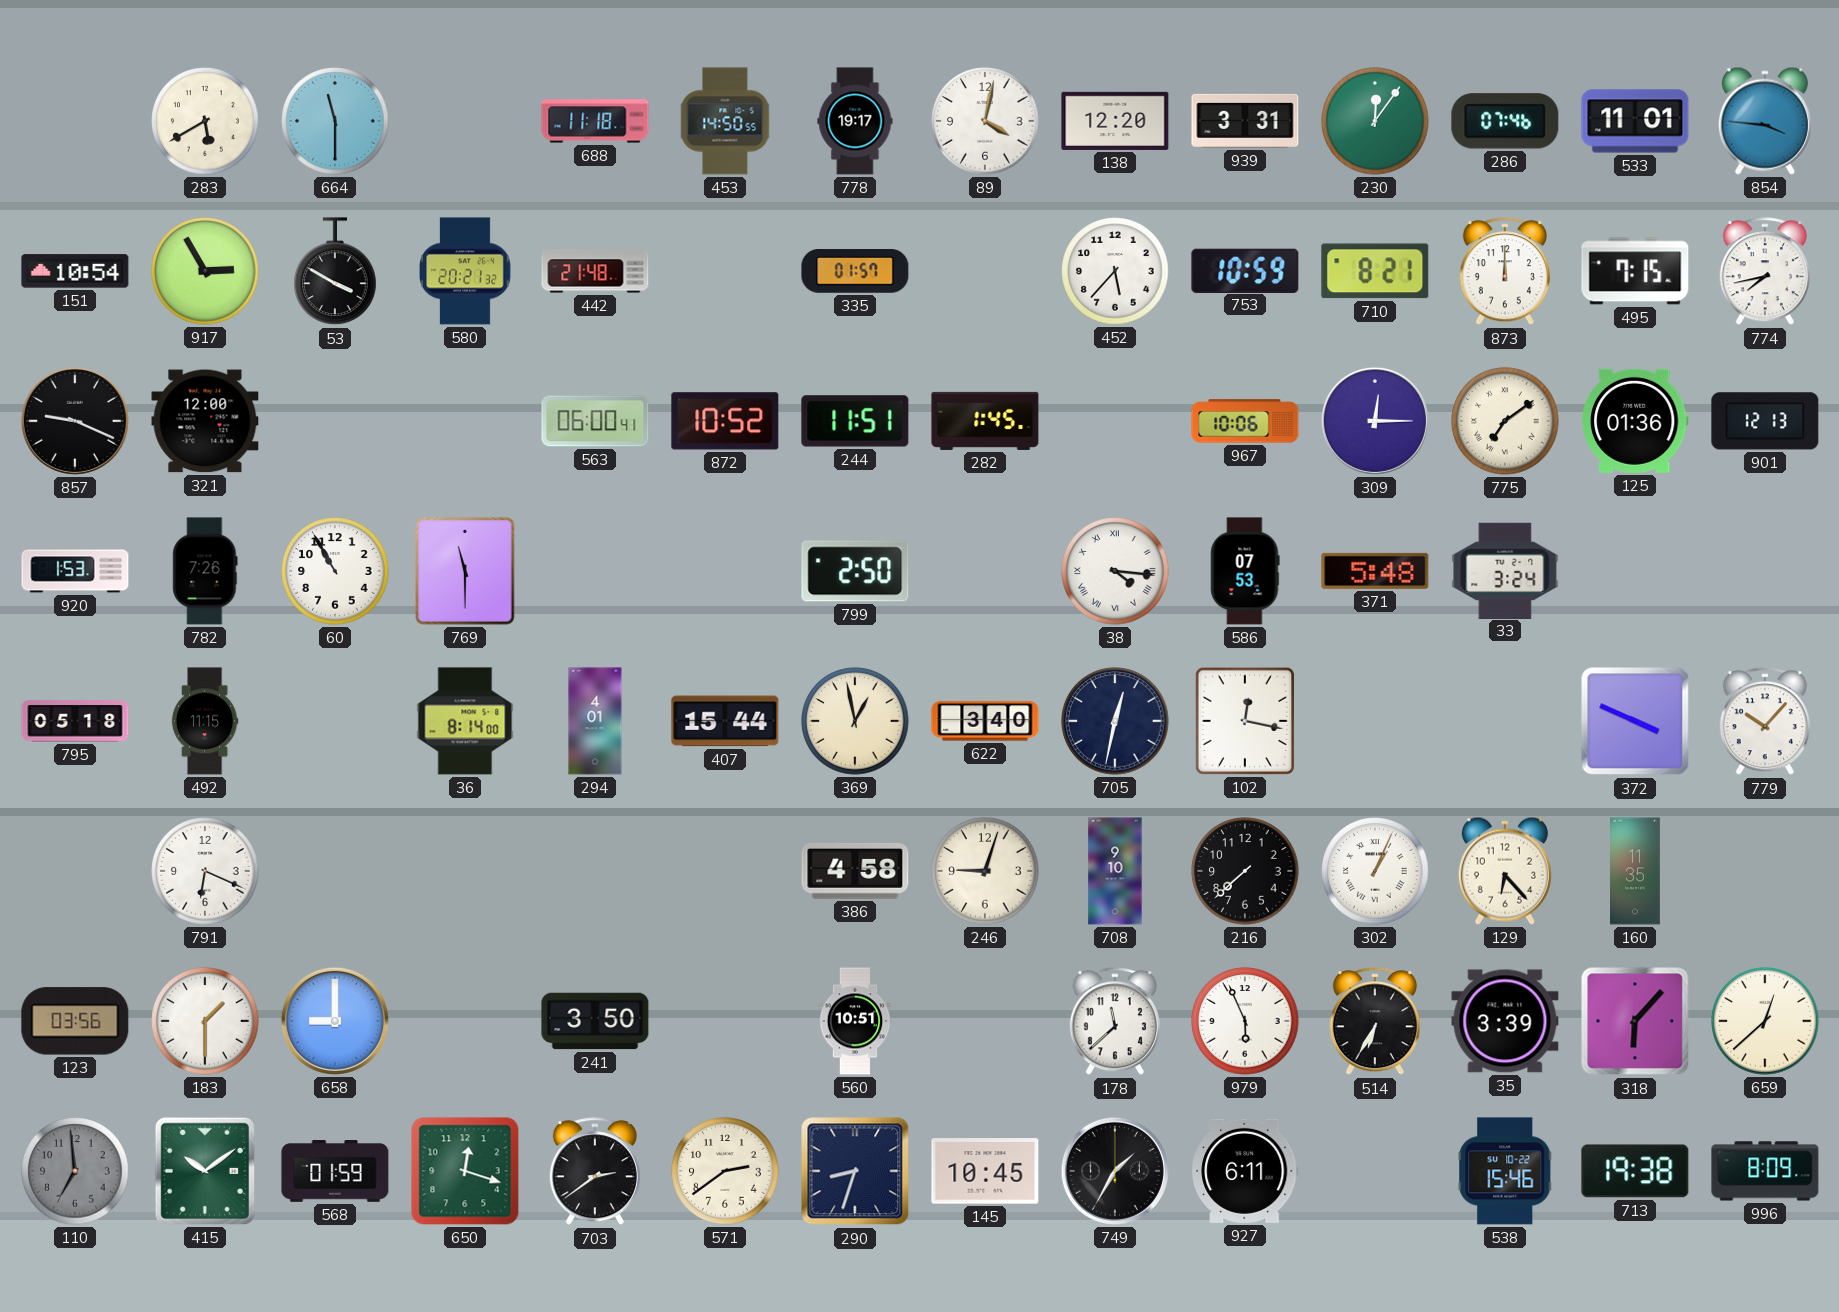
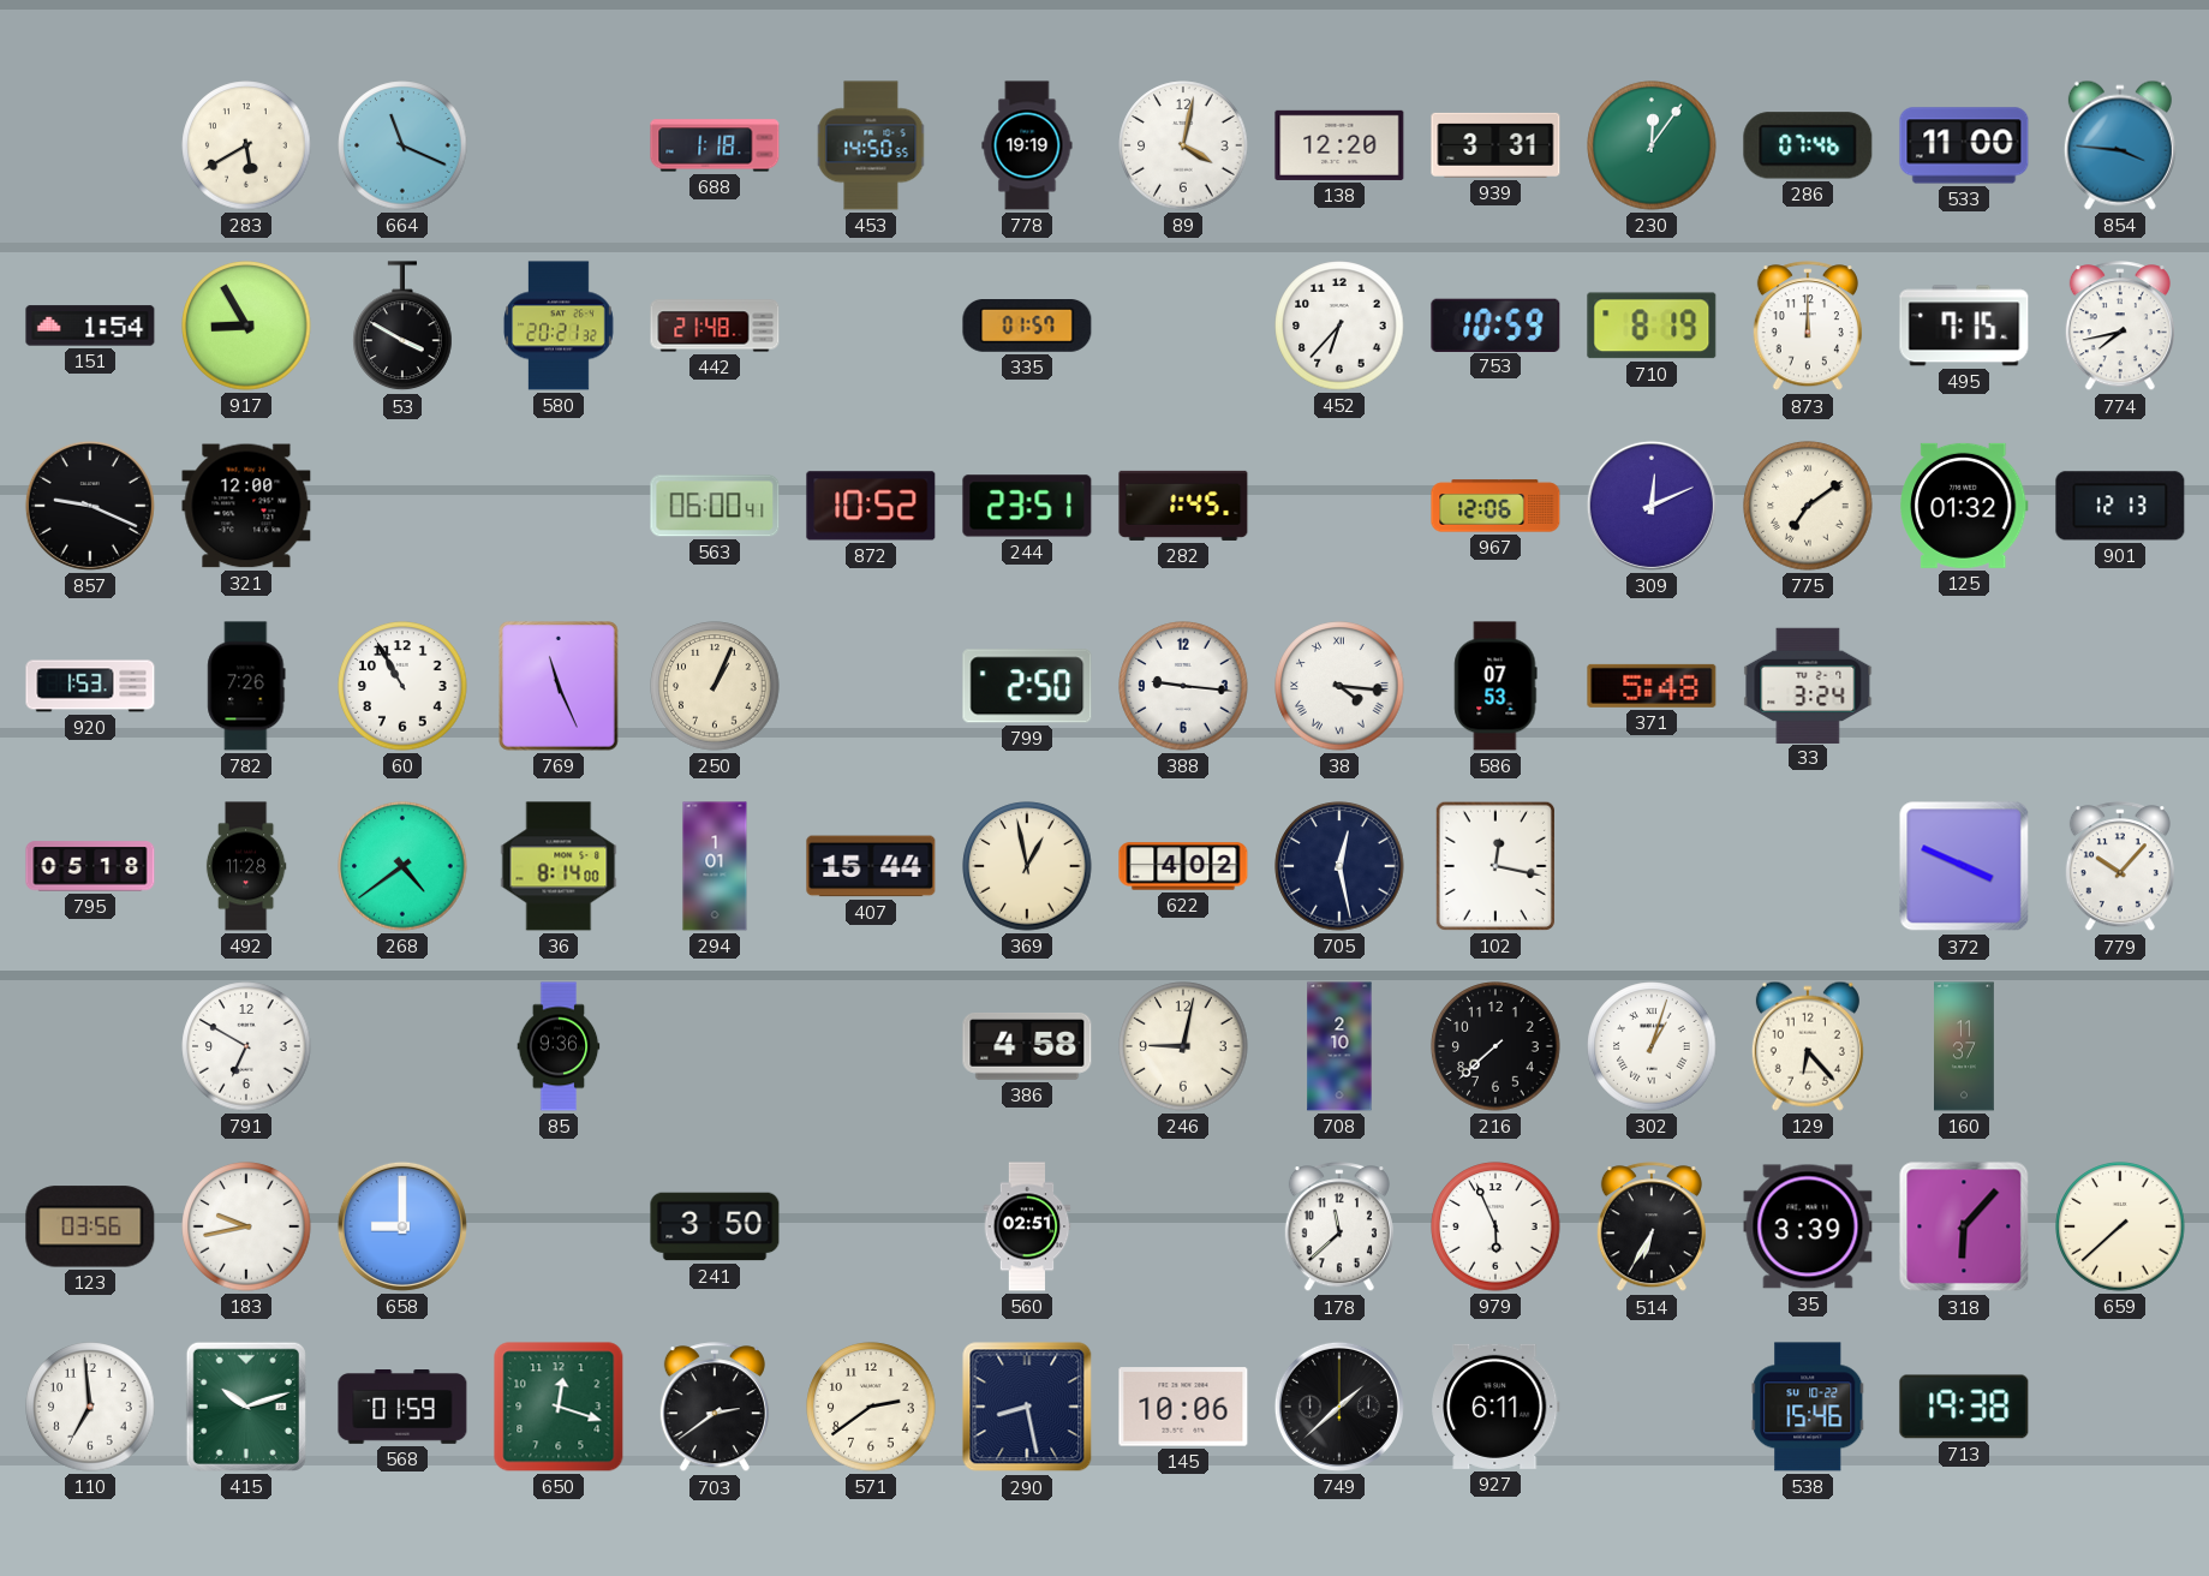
664: 11:30 -> 11:19
688: 11:18 -> 1:18
778: 19:17 -> 19:19
533: 11:01 -> 11:00
151: 10:54 -> 1:54
917: 2:55 -> 8:55
452: 5:37 -> 6:37
710: 8:21 -> 8:19
244: 11:51 -> 23:51
967: 10:06 -> 12:06
309: 12:15 -> 12:11
125: 01:36 -> 01:32
769: 11:30 -> 11:26
250: none -> 1:04
388: none -> 9:16
492: 11:15 -> 11:28
268: none -> 4:39
294: 4:01 -> 1:01
622: 3:40 -> 4:02
705: 12:32 -> 12:28
791: 6:19 -> 6:50
85: none -> 9:36
246: 9:03 -> 9:02
708: 9:10 -> 2:10
302: 1:04 -> 1:03
160: 11:35 -> 11:37
183: 1:30 -> 9:43
560: 10:51 -> 02:51
659: 12:38 -> 7:38
110 dial: grey -> white
415: 10:09 -> 10:12
290: 8:33 -> 8:28
145: 10:45 -> 10:06
749: 1:35 -> 1:38
996: 8:09 -> none
